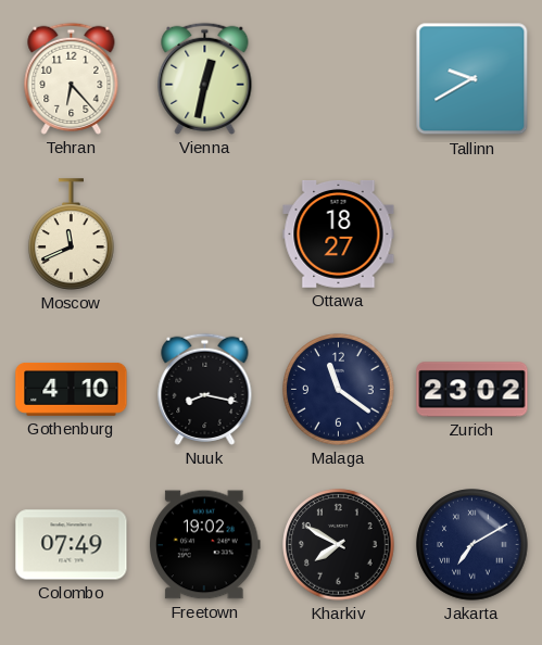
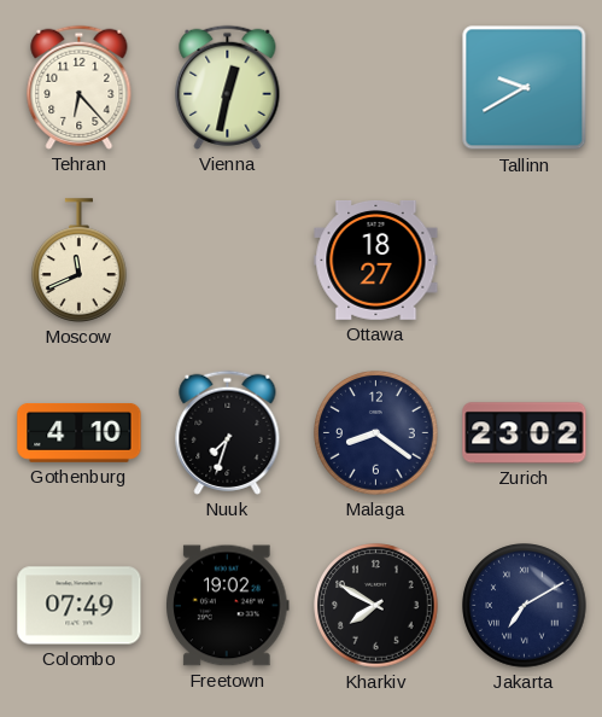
Nuuk: 8:17 -> 7:33
Malaga: 11:21 -> 8:21
